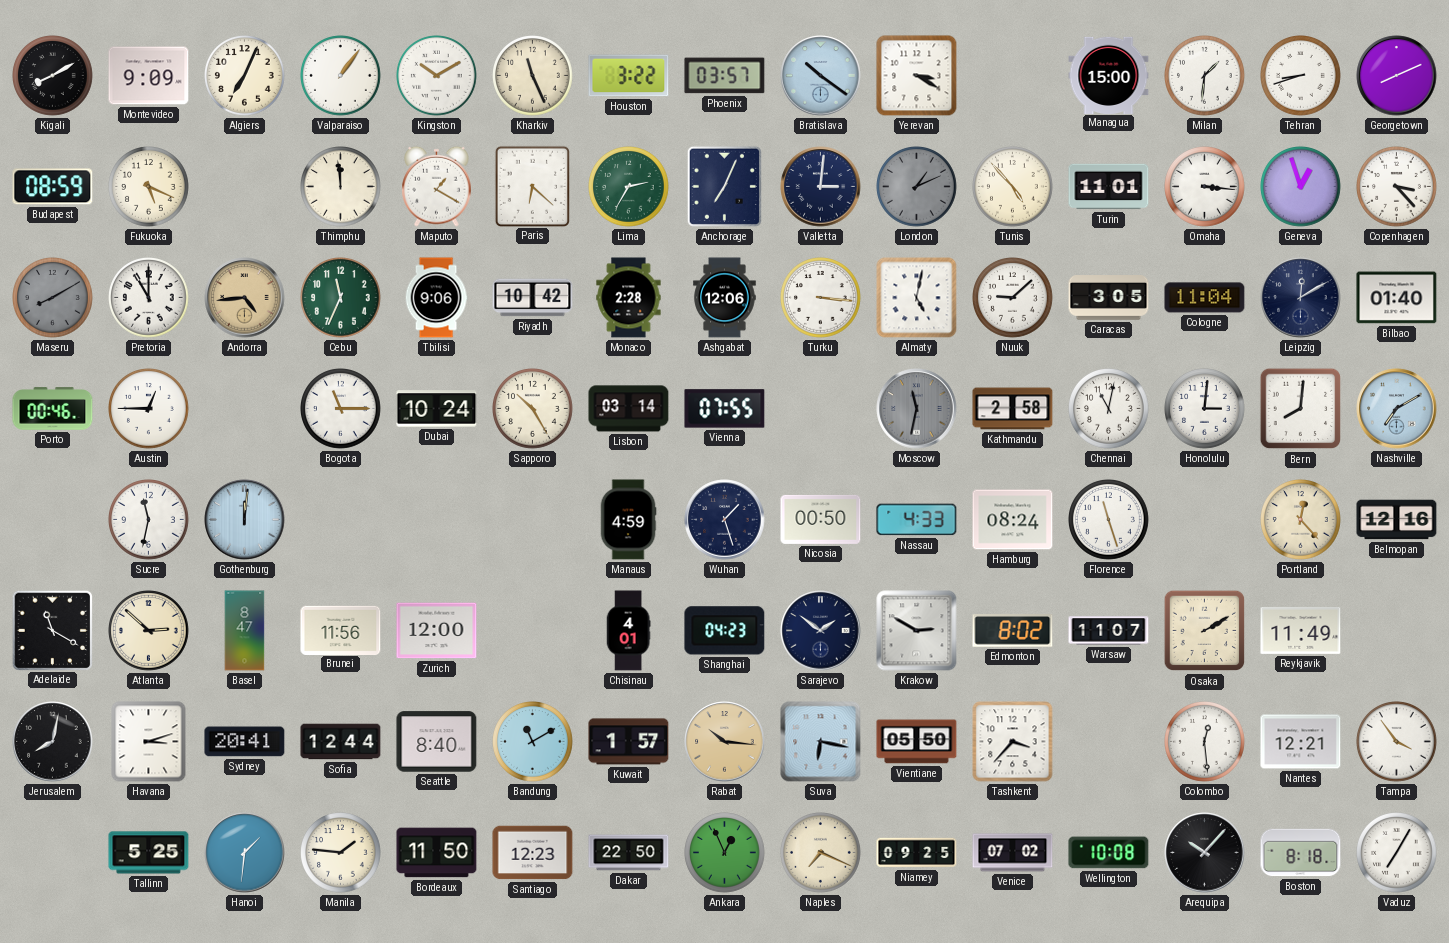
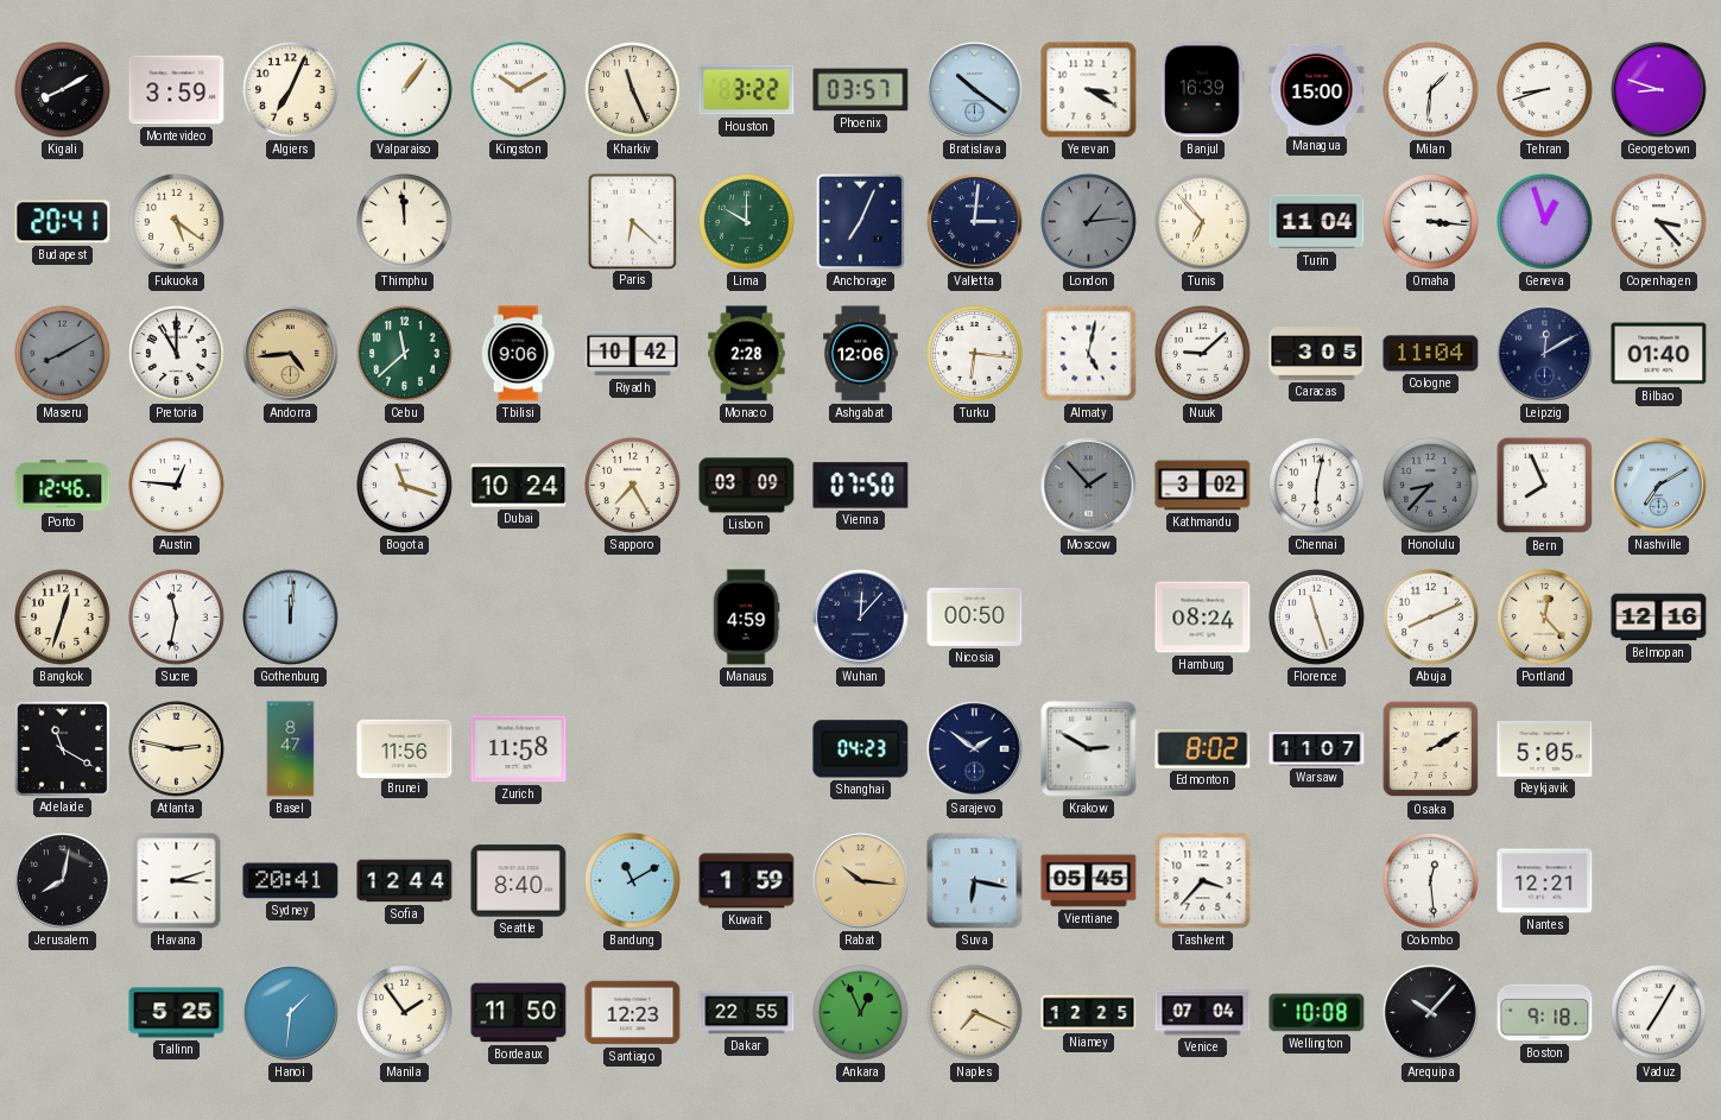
Montevideo: 9:09 -> 3:59
Banjul: none -> 16:39
Georgetown: 8:11 -> 8:48
Budapest: 08:59 -> 20:41
Fukuoka: 5:19 -> 5:21
Maputo: 1:20 -> none
Lima: 2:35 -> 10:00
London: 1:11 -> 1:14
Tunis: 4:53 -> 6:53
Turin: 11:01 -> 11:04
Cebu: 11:34 -> 11:38
Turku: 3:16 -> 6:16
Porto: 00:46 -> 12:46
Austin: 12:45 -> 12:46
Bogota: 11:15 -> 11:18
Sapporo: 10:25 -> 7:25
Lisbon: 03:14 -> 03:09
Vienna: 07:55 -> 07:50
Moscow: 11:32 -> 1:53
Kathmandu: 2:58 -> 3:02
Chennai: 11:02 -> 6:02
Honolulu: 3:01 -> 8:37
Honolulu dial: white -> grey
Bern: 8:01 -> 7:56
Bangkok: none -> 12:33
Wuhan: 1:27 -> 12:07
Nassau: 4:33 -> none
Abuja: none -> 8:11
Atlanta: 2:52 -> 2:47
Zurich: 12:00 -> 11:58
Chisinau: 4:01 -> none
Reykjavik: 11:49 -> 5:05
Kuwait: 1:57 -> 1:59
Vientiane: 05:50 -> 05:45
Tampa: 3:54 -> none
Manila: 1:46 -> 1:54
Dakar: 22:50 -> 22:55
Niamey: 09:25 -> 12:25
Venice: 07:02 -> 07:04
Boston: 8:18 -> 9:18
